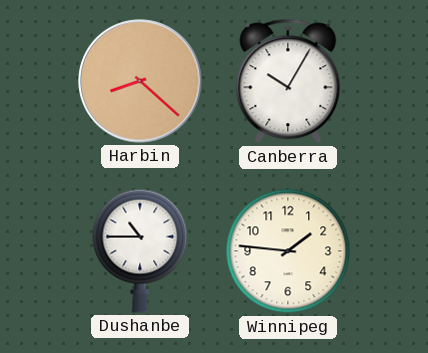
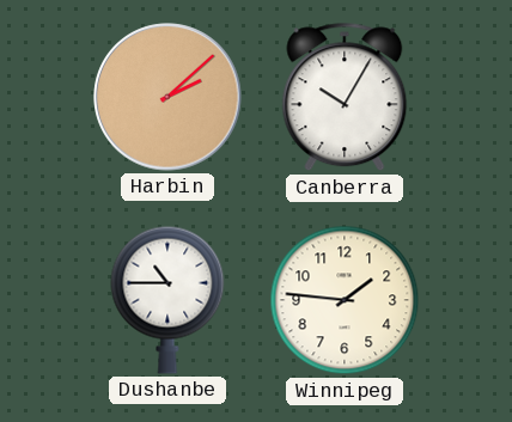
Harbin: 8:22 -> 2:08
